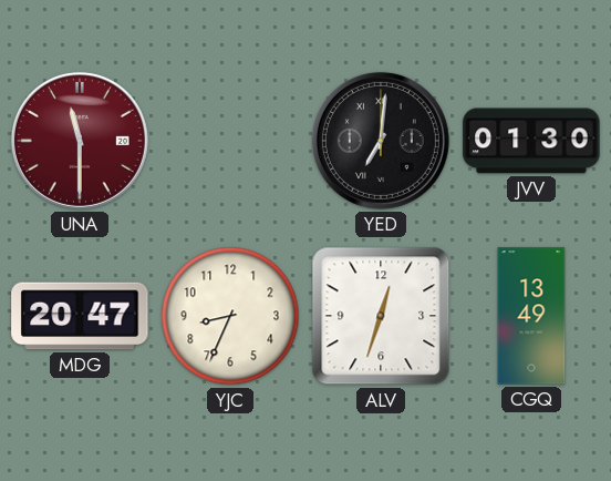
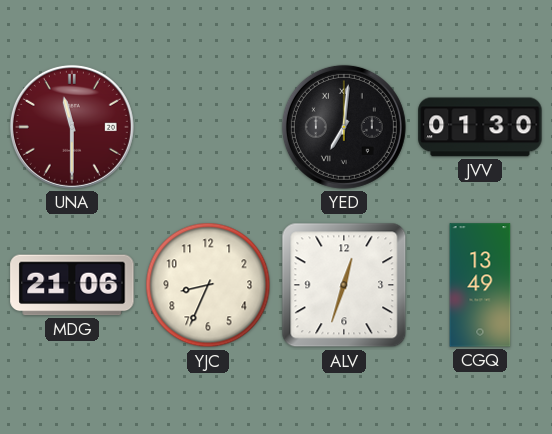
MDG: 20:47 -> 21:06
